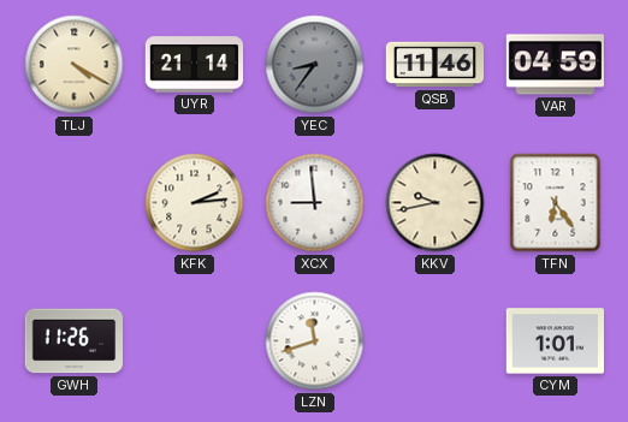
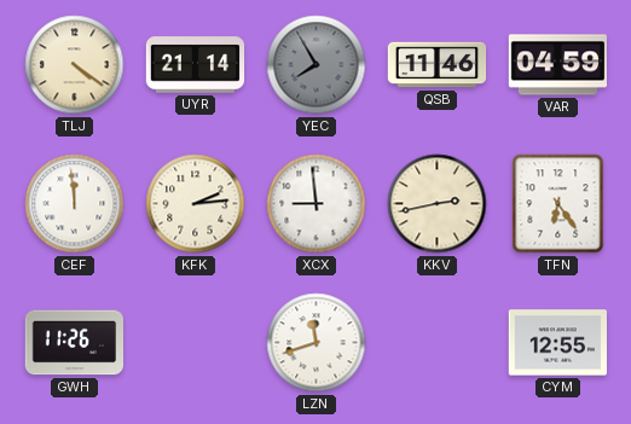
TLJ: 4:20 -> 4:21
YEC: 8:36 -> 7:55
CEF: none -> 11:59
KKV: 9:43 -> 2:43
CYM: 1:01 -> 12:55
